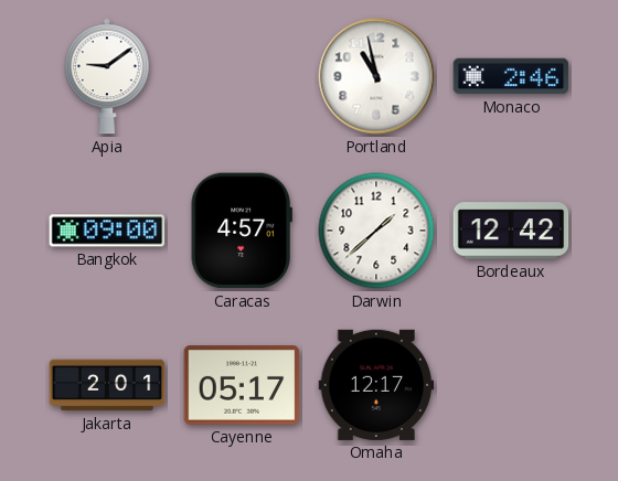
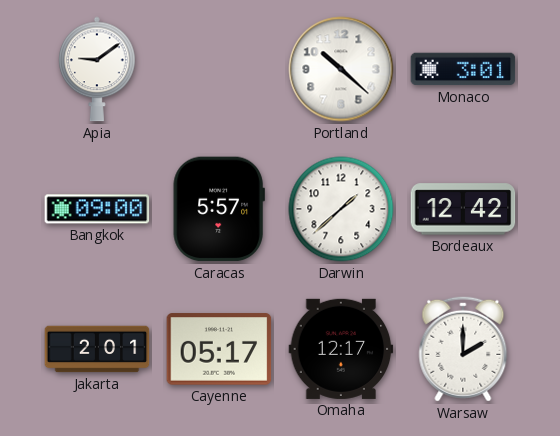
Portland: 10:58 -> 10:22
Monaco: 2:46 -> 3:01
Caracas: 4:57 -> 5:57
Warsaw: none -> 2:00
